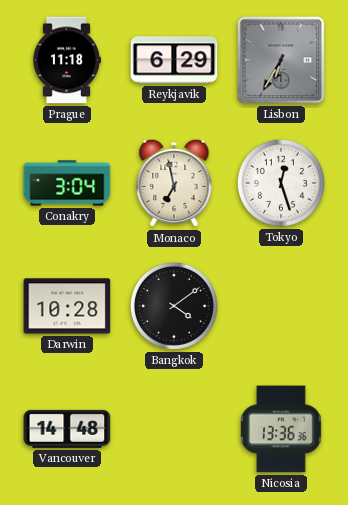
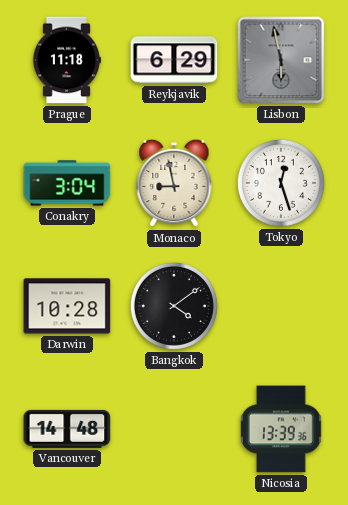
Lisbon: 6:35 -> 5:58
Monaco: 6:58 -> 8:58
Nicosia: 13:36 -> 13:39
